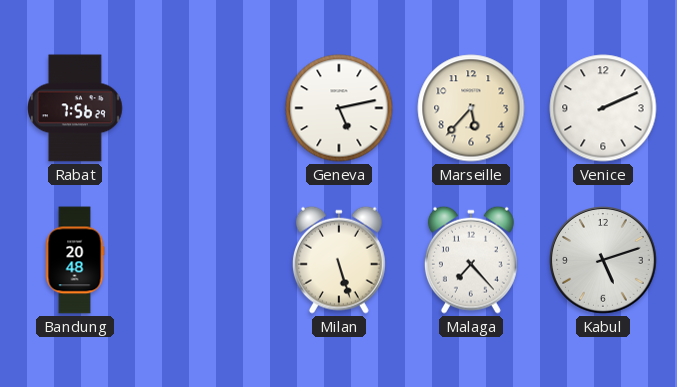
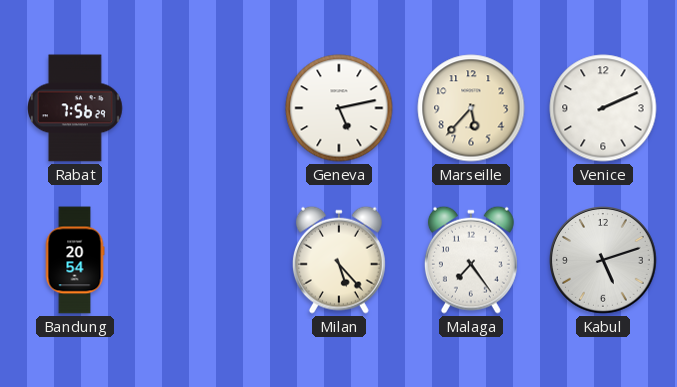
Bandung: 20:48 -> 20:54
Milan: 5:27 -> 5:23
Malaga: 7:23 -> 7:24
